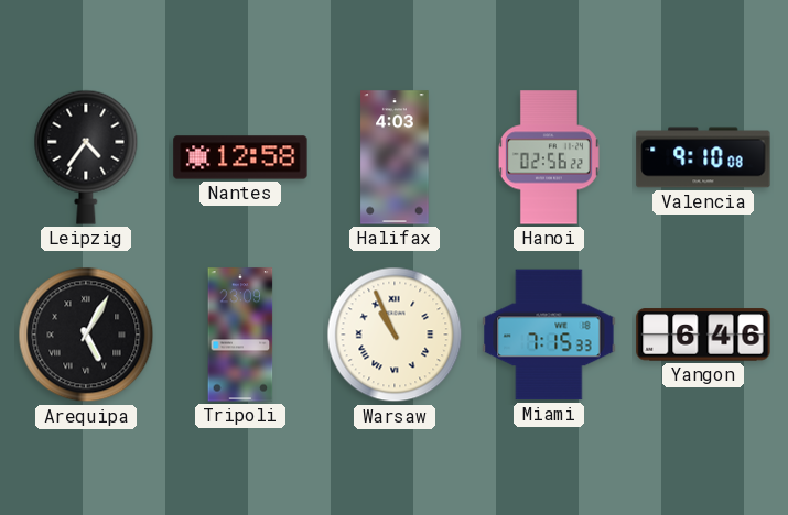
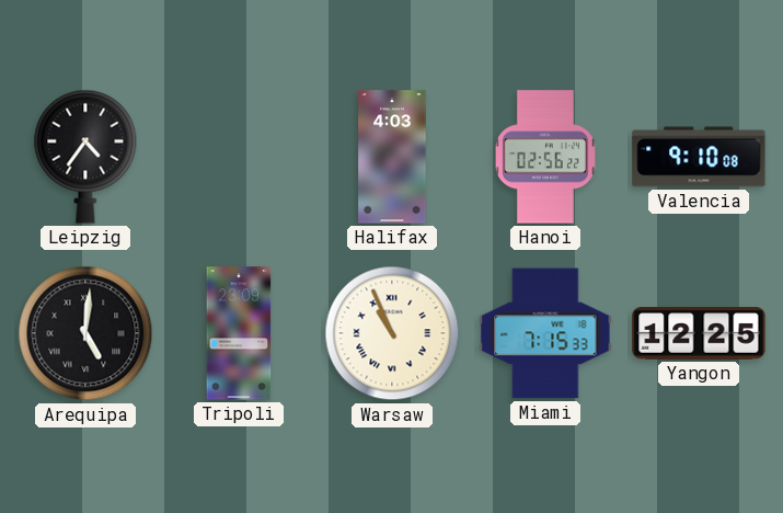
Nantes: 12:58 -> none
Arequipa: 5:05 -> 5:01
Yangon: 6:46 -> 12:25
